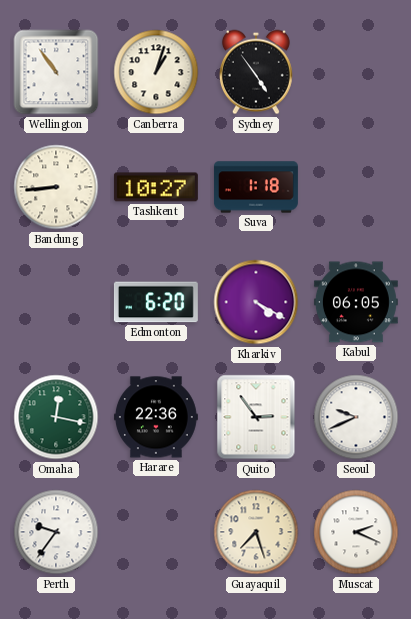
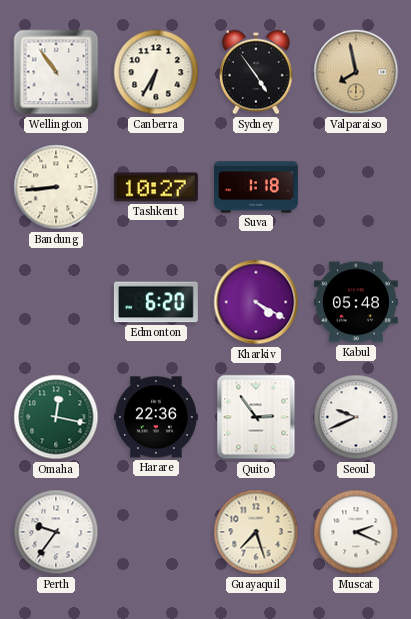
Canberra: 1:03 -> 6:35
Valparaiso: none -> 7:58
Kabul: 06:05 -> 05:48
